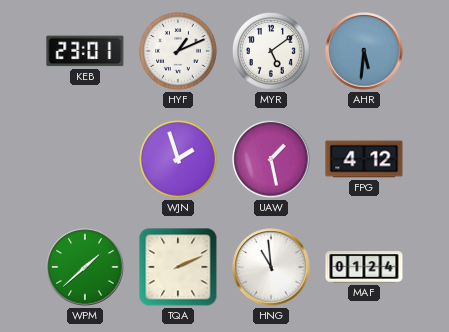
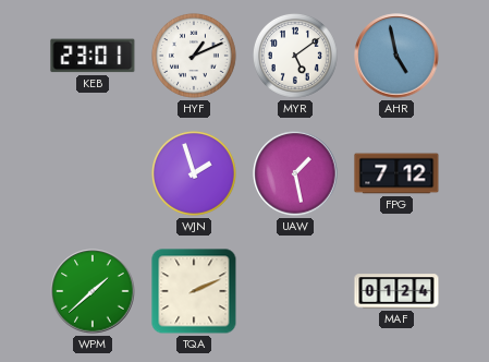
AHR: 5:31 -> 4:58
FPG: 4:12 -> 7:12
HNG: 10:59 -> none
